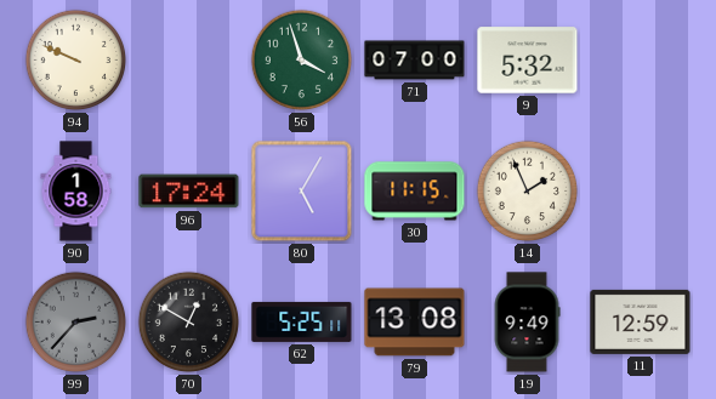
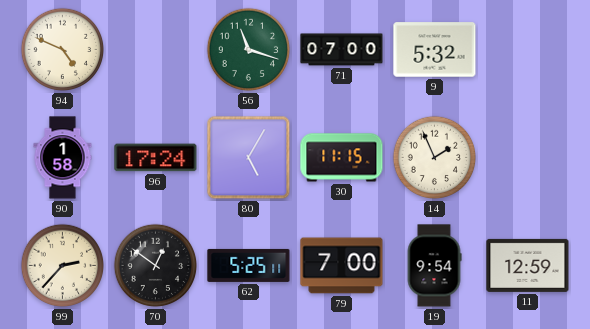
94: 9:49 -> 4:49
56: 3:57 -> 11:18
99 dial: grey -> cream
70: 12:50 -> 12:51
79: 13:08 -> 7:00
19: 9:49 -> 9:54
